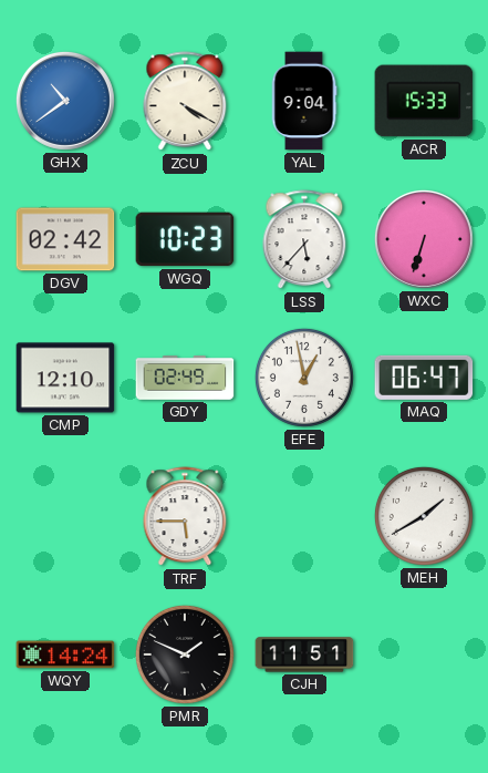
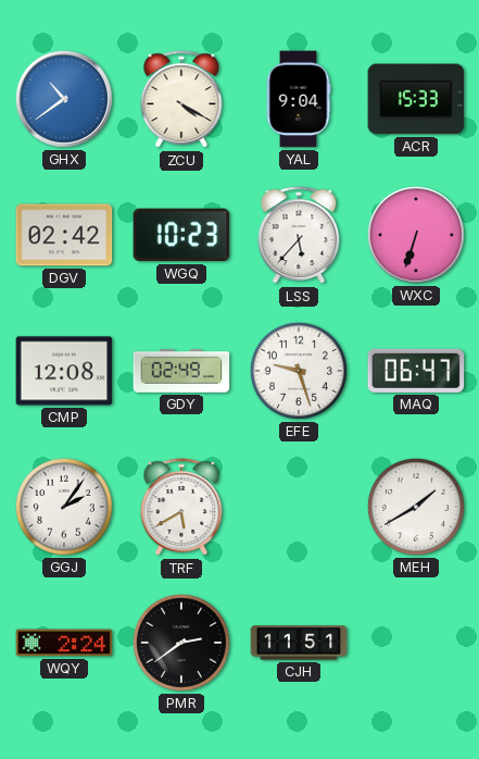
CMP: 12:10 -> 12:08
EFE: 12:58 -> 9:27
GGJ: none -> 2:06
TRF: 5:45 -> 5:40
WQY: 14:24 -> 2:24
PMR: 1:49 -> 2:39
